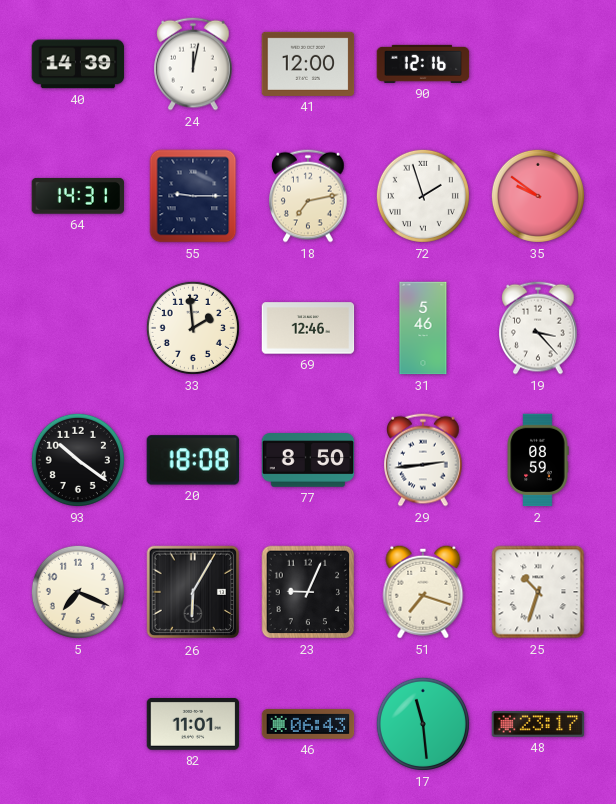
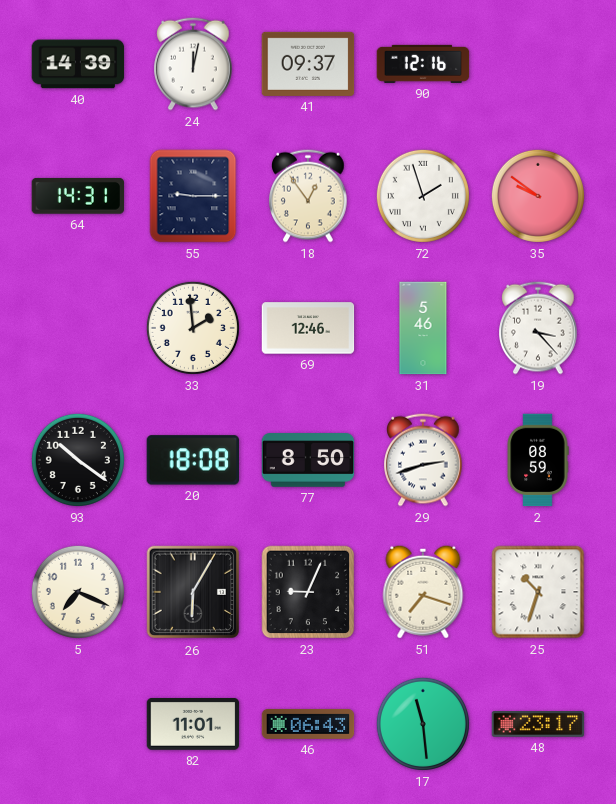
41: 12:00 -> 09:37
18: 7:13 -> 12:54
29: 2:44 -> 2:42
